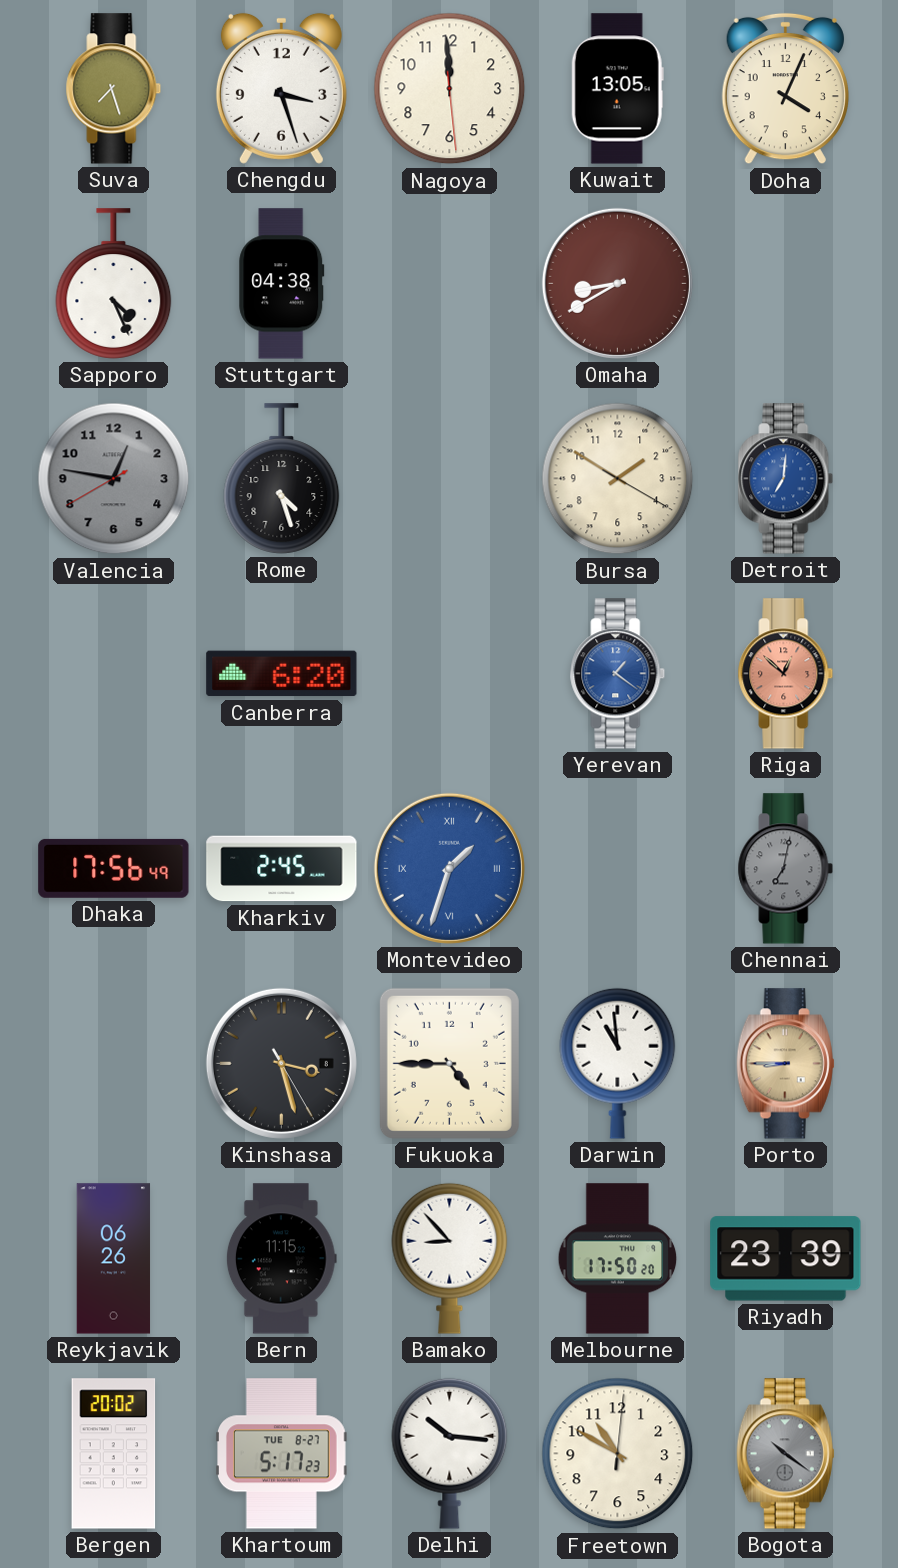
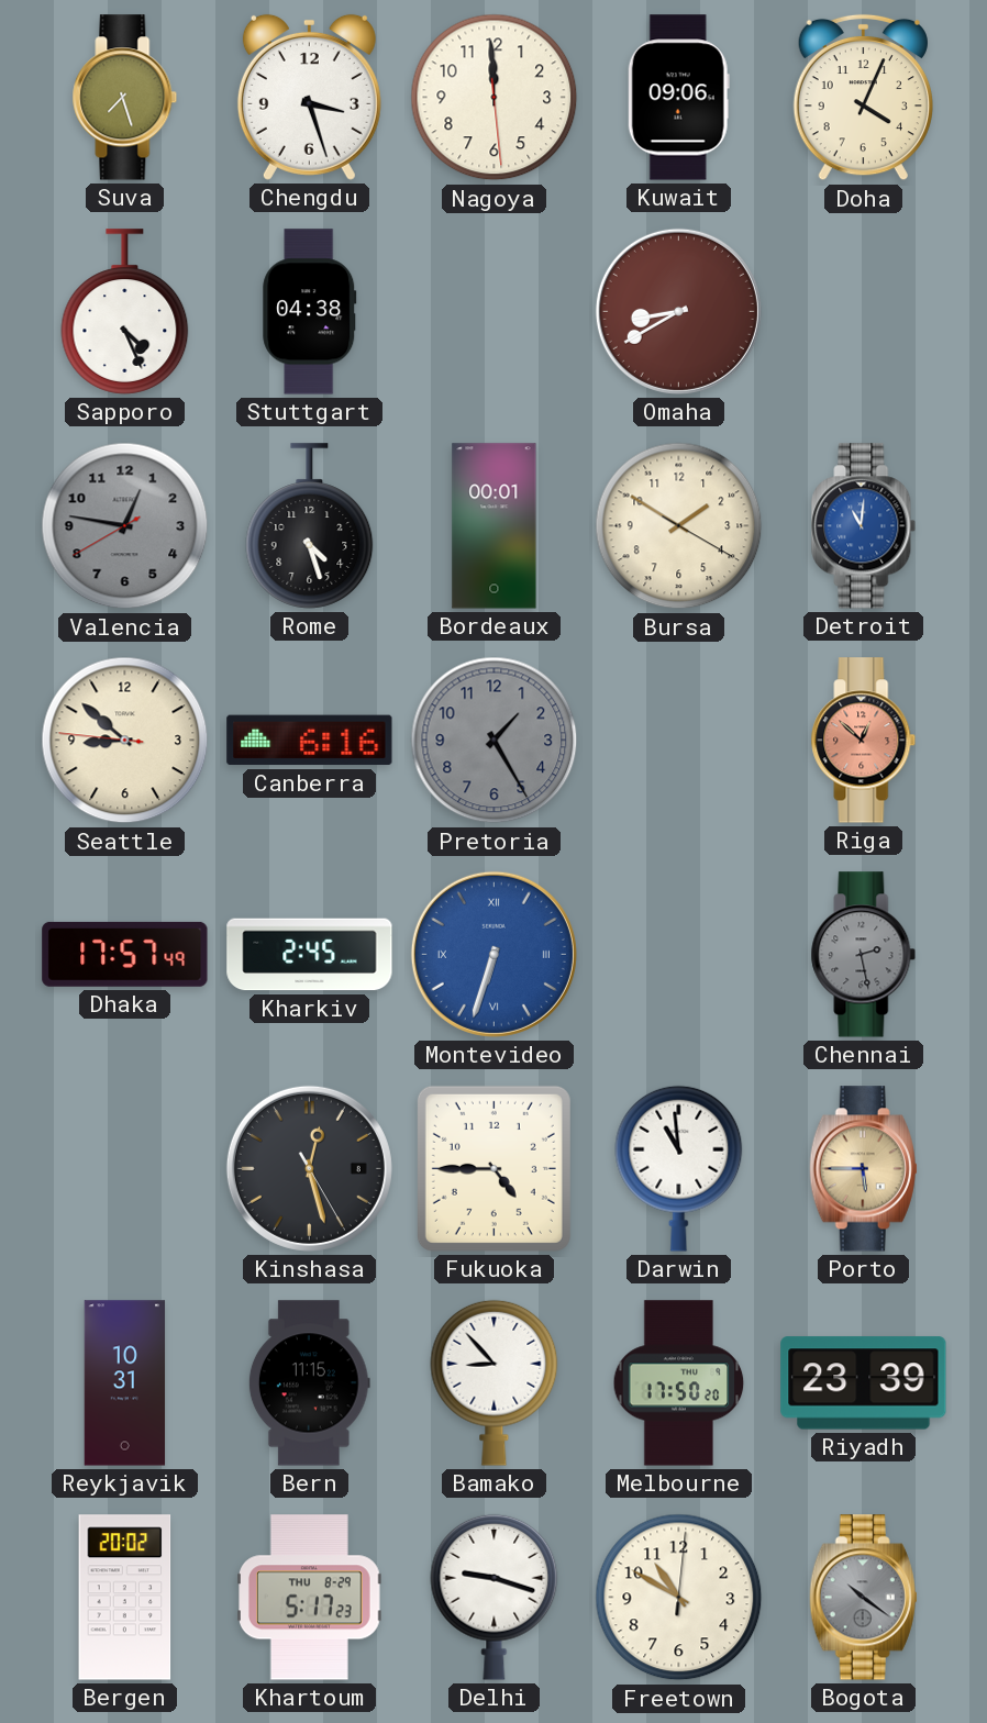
Kuwait: 13:05 -> 09:06
Bordeaux: none -> 00:01
Detroit: 7:01 -> 11:01
Seattle: none -> 8:51
Canberra: 6:20 -> 6:16
Pretoria: none -> 1:25
Yerevan: 1:21 -> none
Dhaka: 17:56 -> 17:57
Montevideo: 1:33 -> 6:33
Chennai: 7:02 -> 2:28
Kinshasa: 3:27 -> 12:27
Porto: 8:45 -> 5:45
Reykjavik: 06:26 -> 10:31
Khartoum date: TUE 8-27 -> THU 8-29
Delhi: 10:16 -> 9:18
